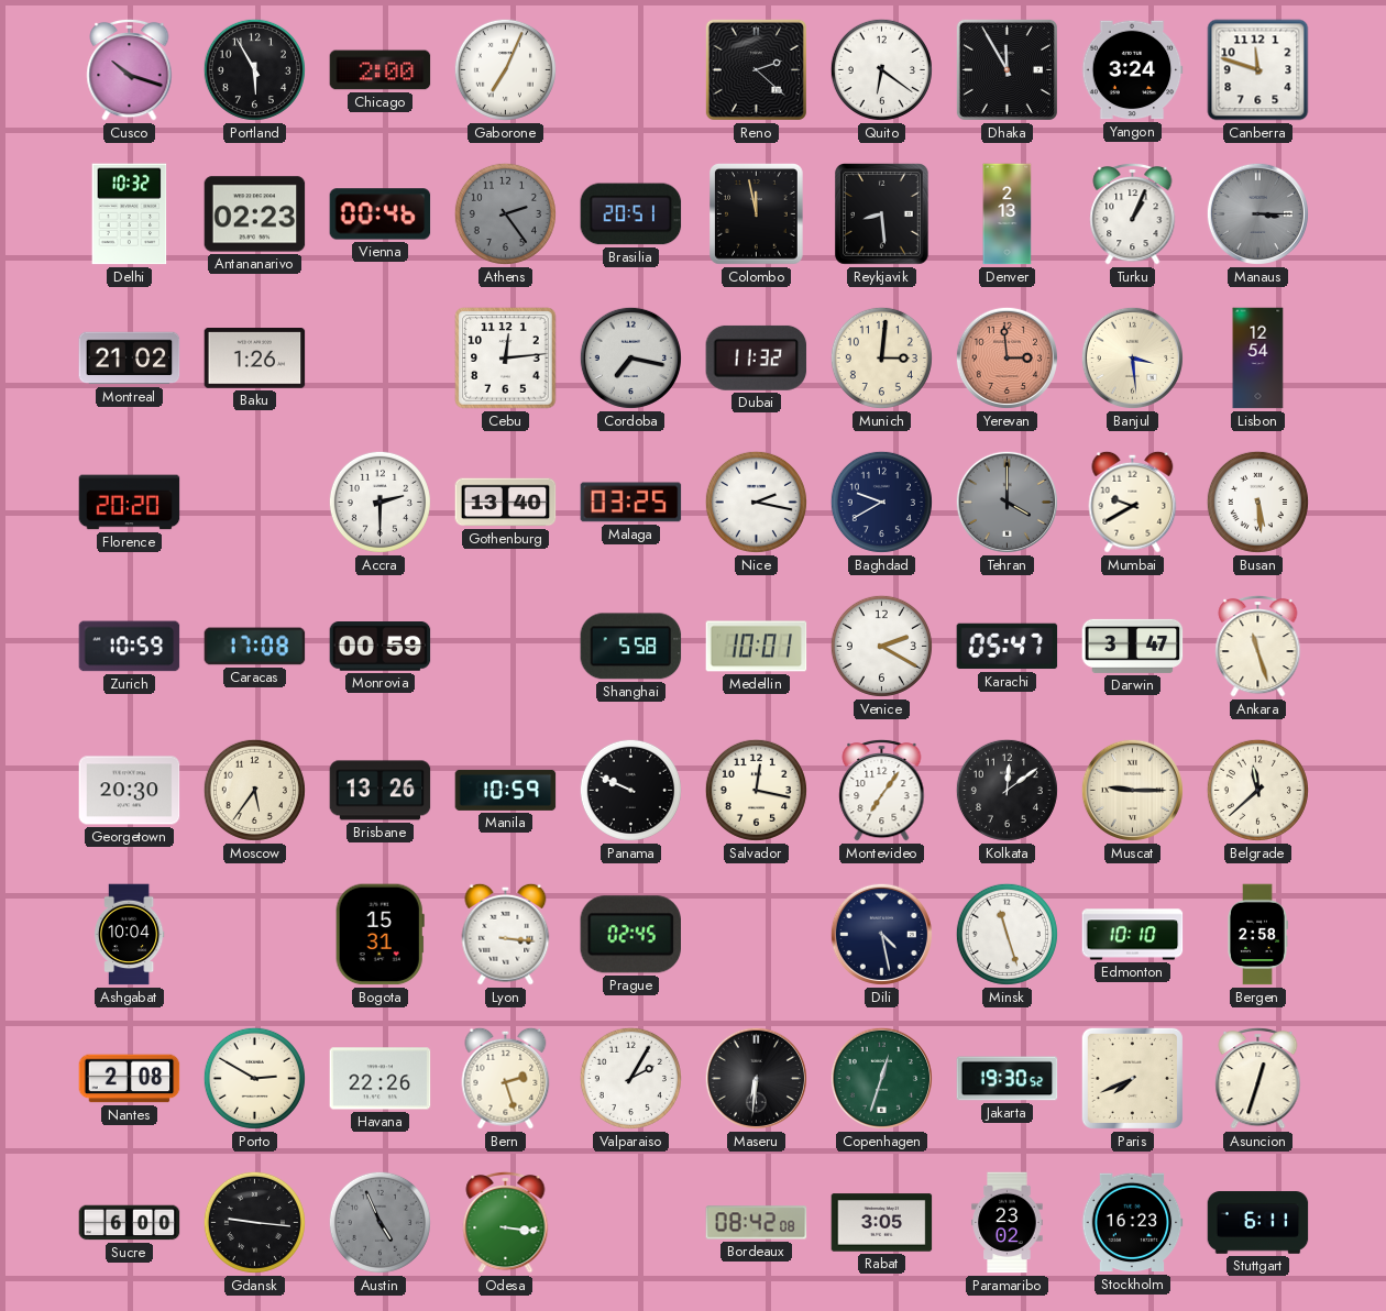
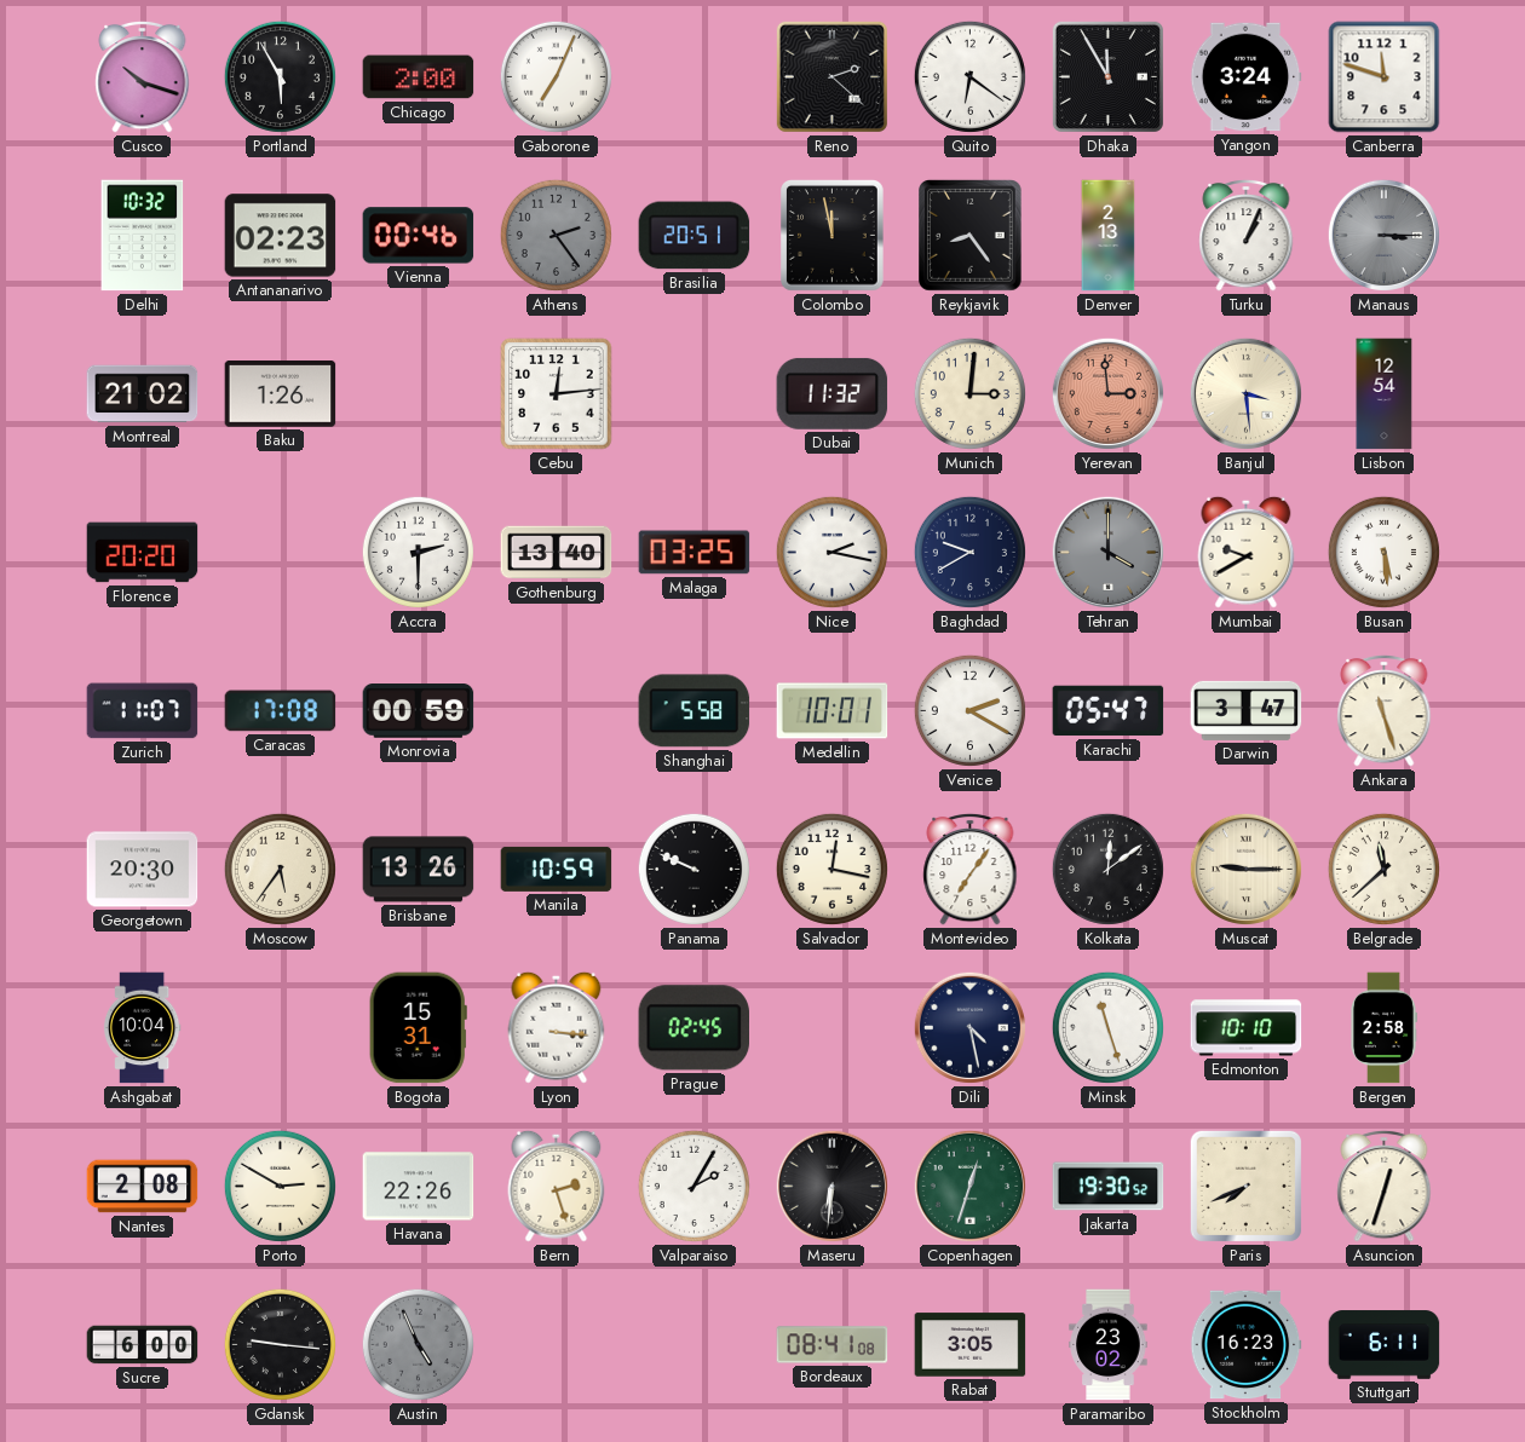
Reykjavik: 8:29 -> 8:24
Cordoba: 7:17 -> none
Zurich: 10:59 -> 11:07
Odesa: 3:16 -> none
Bordeaux: 08:42 -> 08:41
